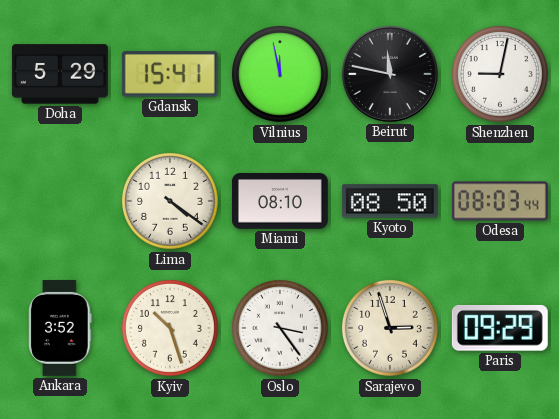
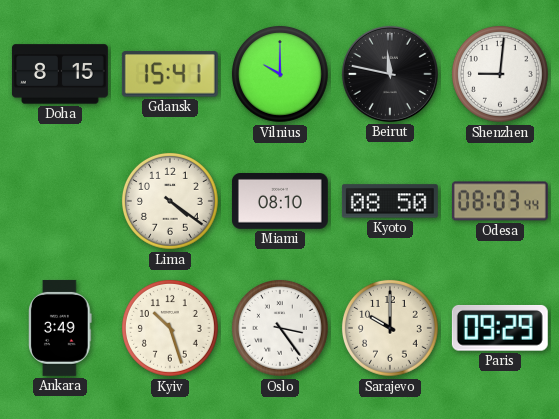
Doha: 5:29 -> 8:15
Vilnius: 11:58 -> 10:00
Shenzhen: 9:02 -> 9:01
Ankara: 3:52 -> 3:49
Sarajevo: 2:57 -> 10:00
